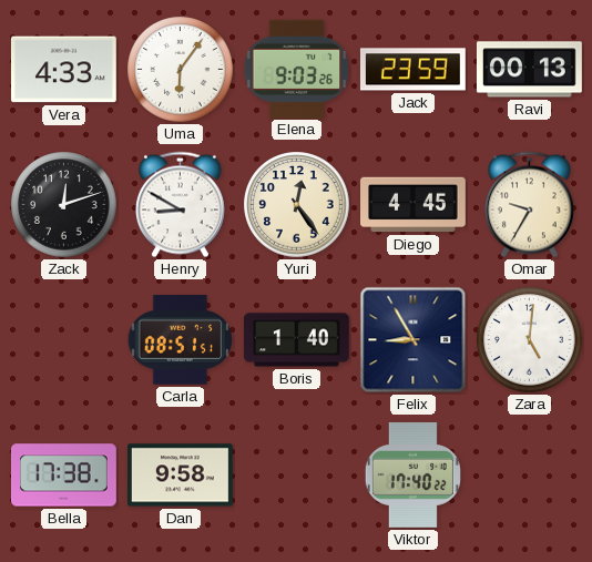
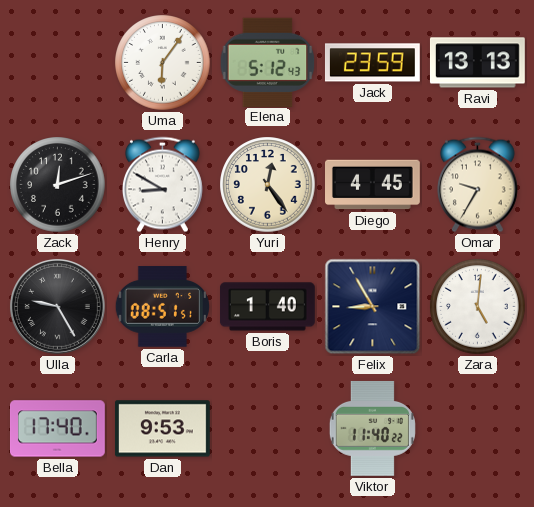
Vera: 4:33 -> none
Elena: 9:03 -> 5:12
Ravi: 00:13 -> 13:13
Ulla: none -> 9:25
Bella: 17:38 -> 17:40
Dan: 9:58 -> 9:53
Viktor: 17:40 -> 11:40
